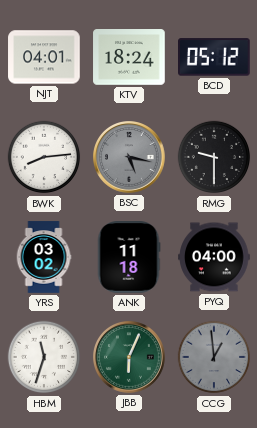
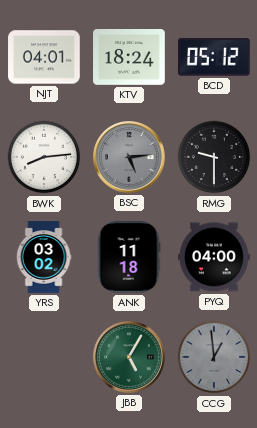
BSC: 5:17 -> 5:14
HBM: 11:33 -> none
JBB: 6:04 -> 5:05
